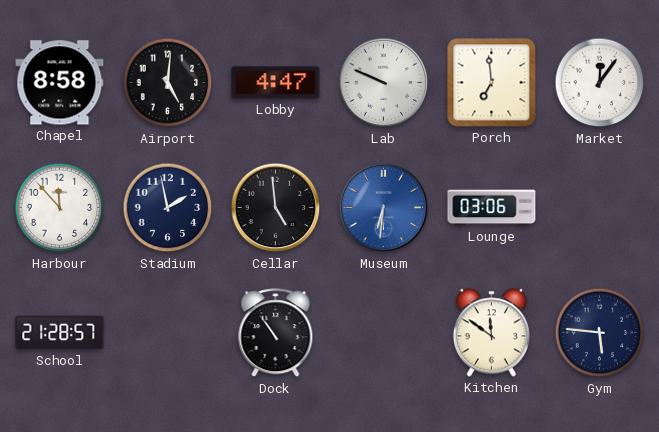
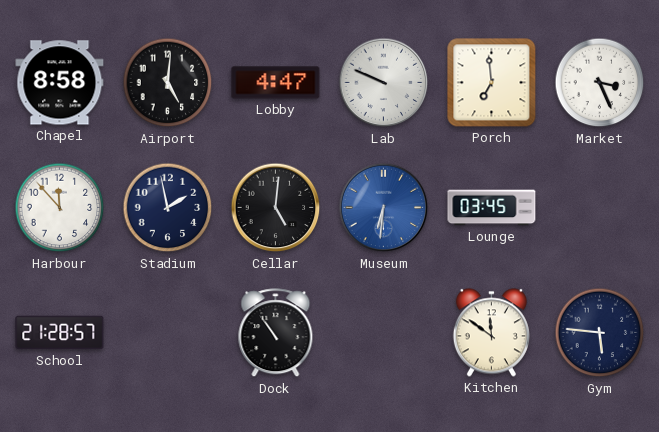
Market: 12:06 -> 3:26
Cellar: 4:59 -> 5:01
Lounge: 03:06 -> 03:45
